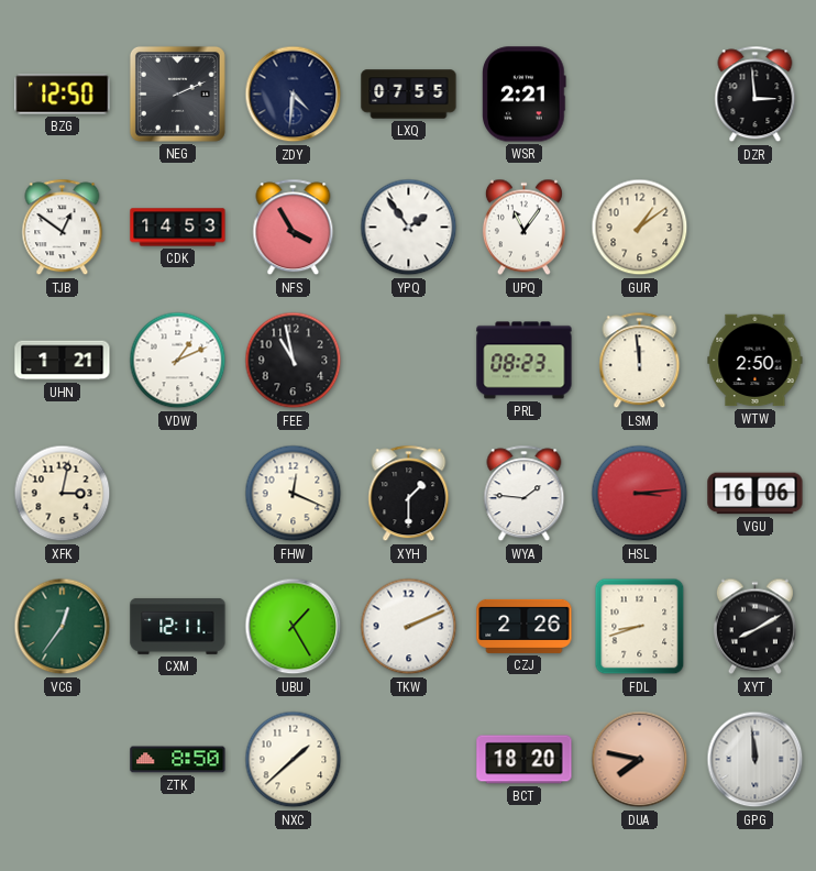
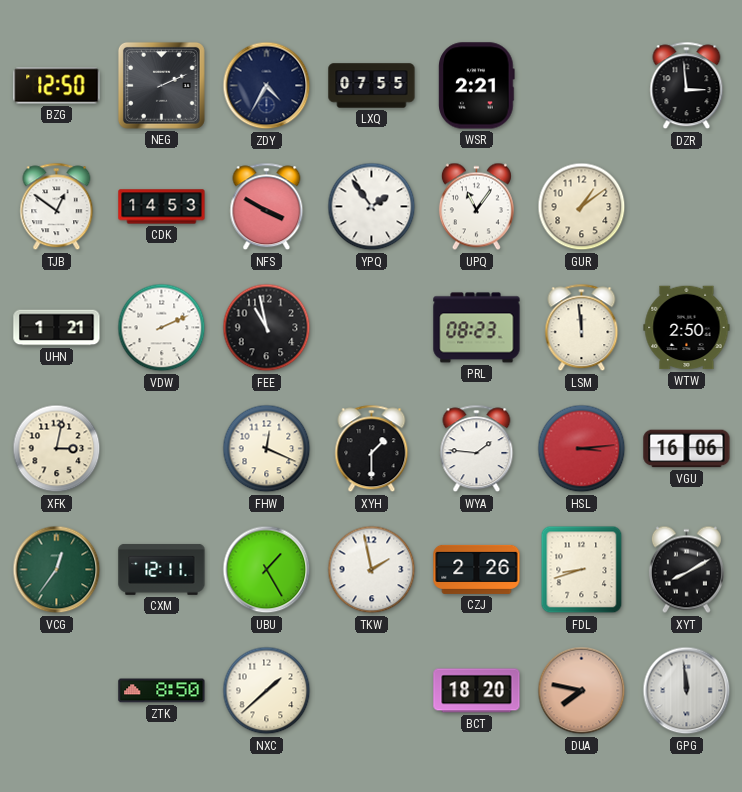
ZDY: 4:31 -> 4:35
NFS: 3:55 -> 3:50
VDW: 1:11 -> 2:11
TKW: 2:11 -> 1:58
